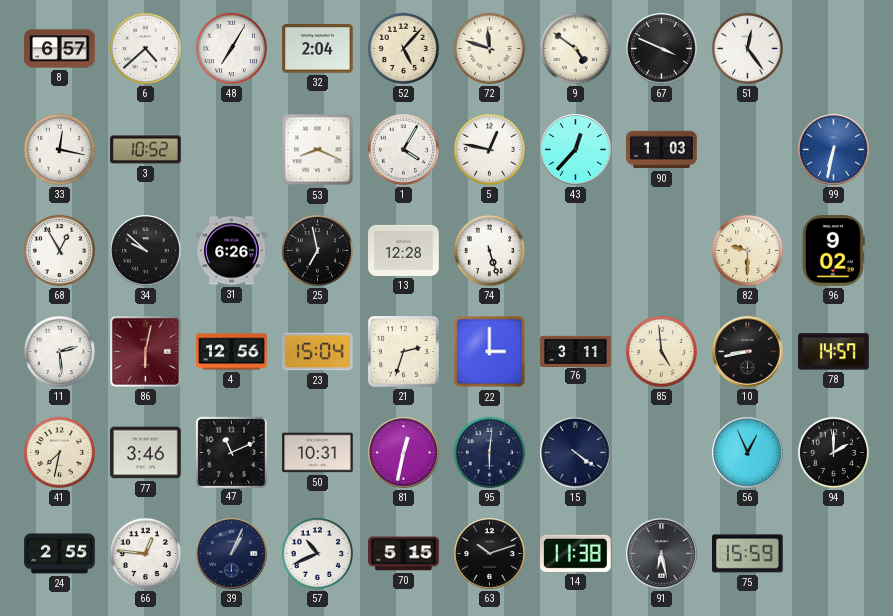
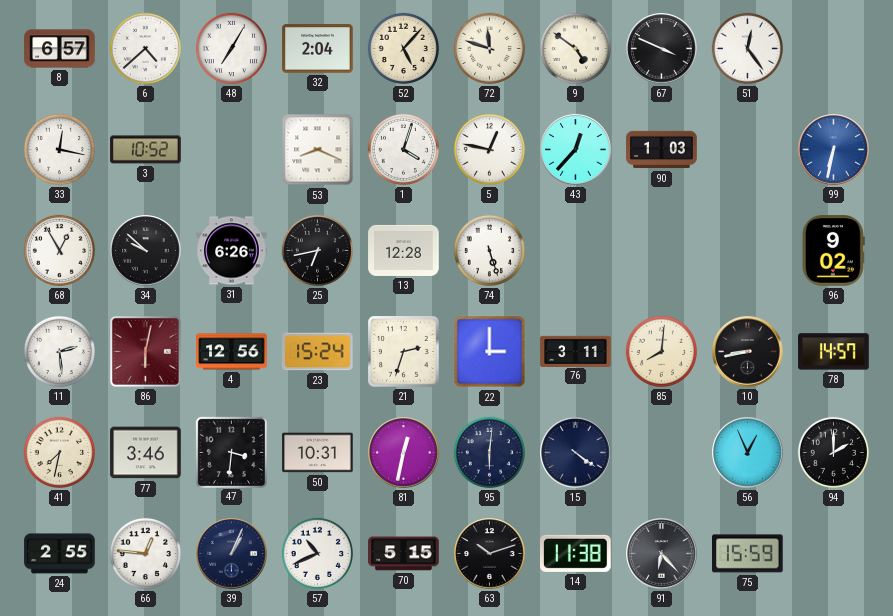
1: 4:05 -> 4:03
25: 6:58 -> 6:43
82: 9:30 -> none
23: 15:04 -> 15:24
85: 4:59 -> 8:01
47: 11:11 -> 3:31
91: 6:28 -> 6:23
